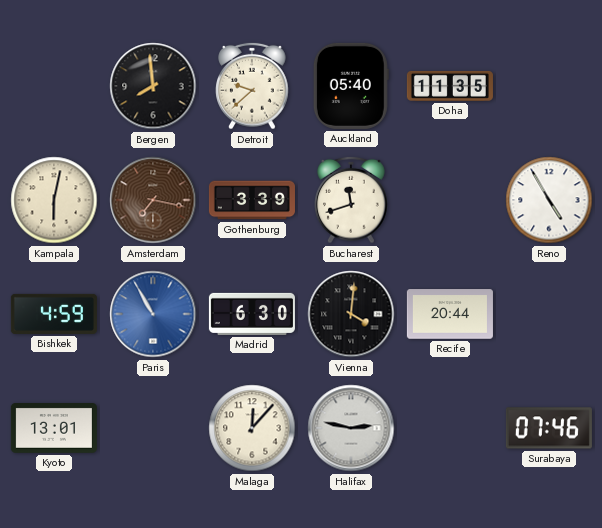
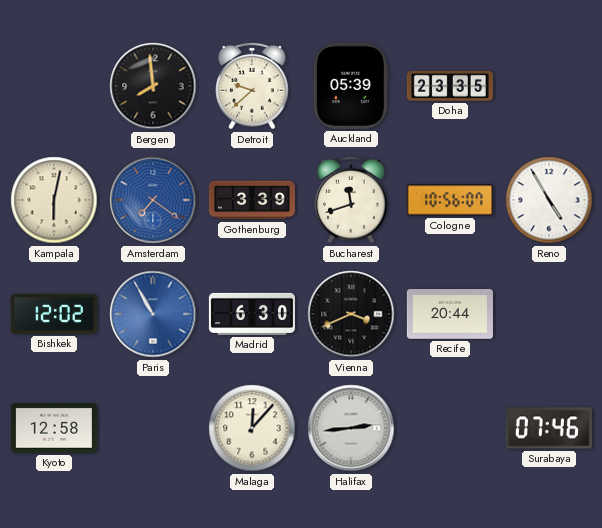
Auckland: 05:40 -> 05:39
Doha: 11:35 -> 23:35
Amsterdam: 7:17 -> 7:21
Amsterdam dial: brown -> blue
Cologne: none -> 10:56
Bishkek: 4:59 -> 12:02
Vienna: 4:01 -> 3:41
Kyoto: 13:01 -> 12:58
Halifax: 2:47 -> 2:44
